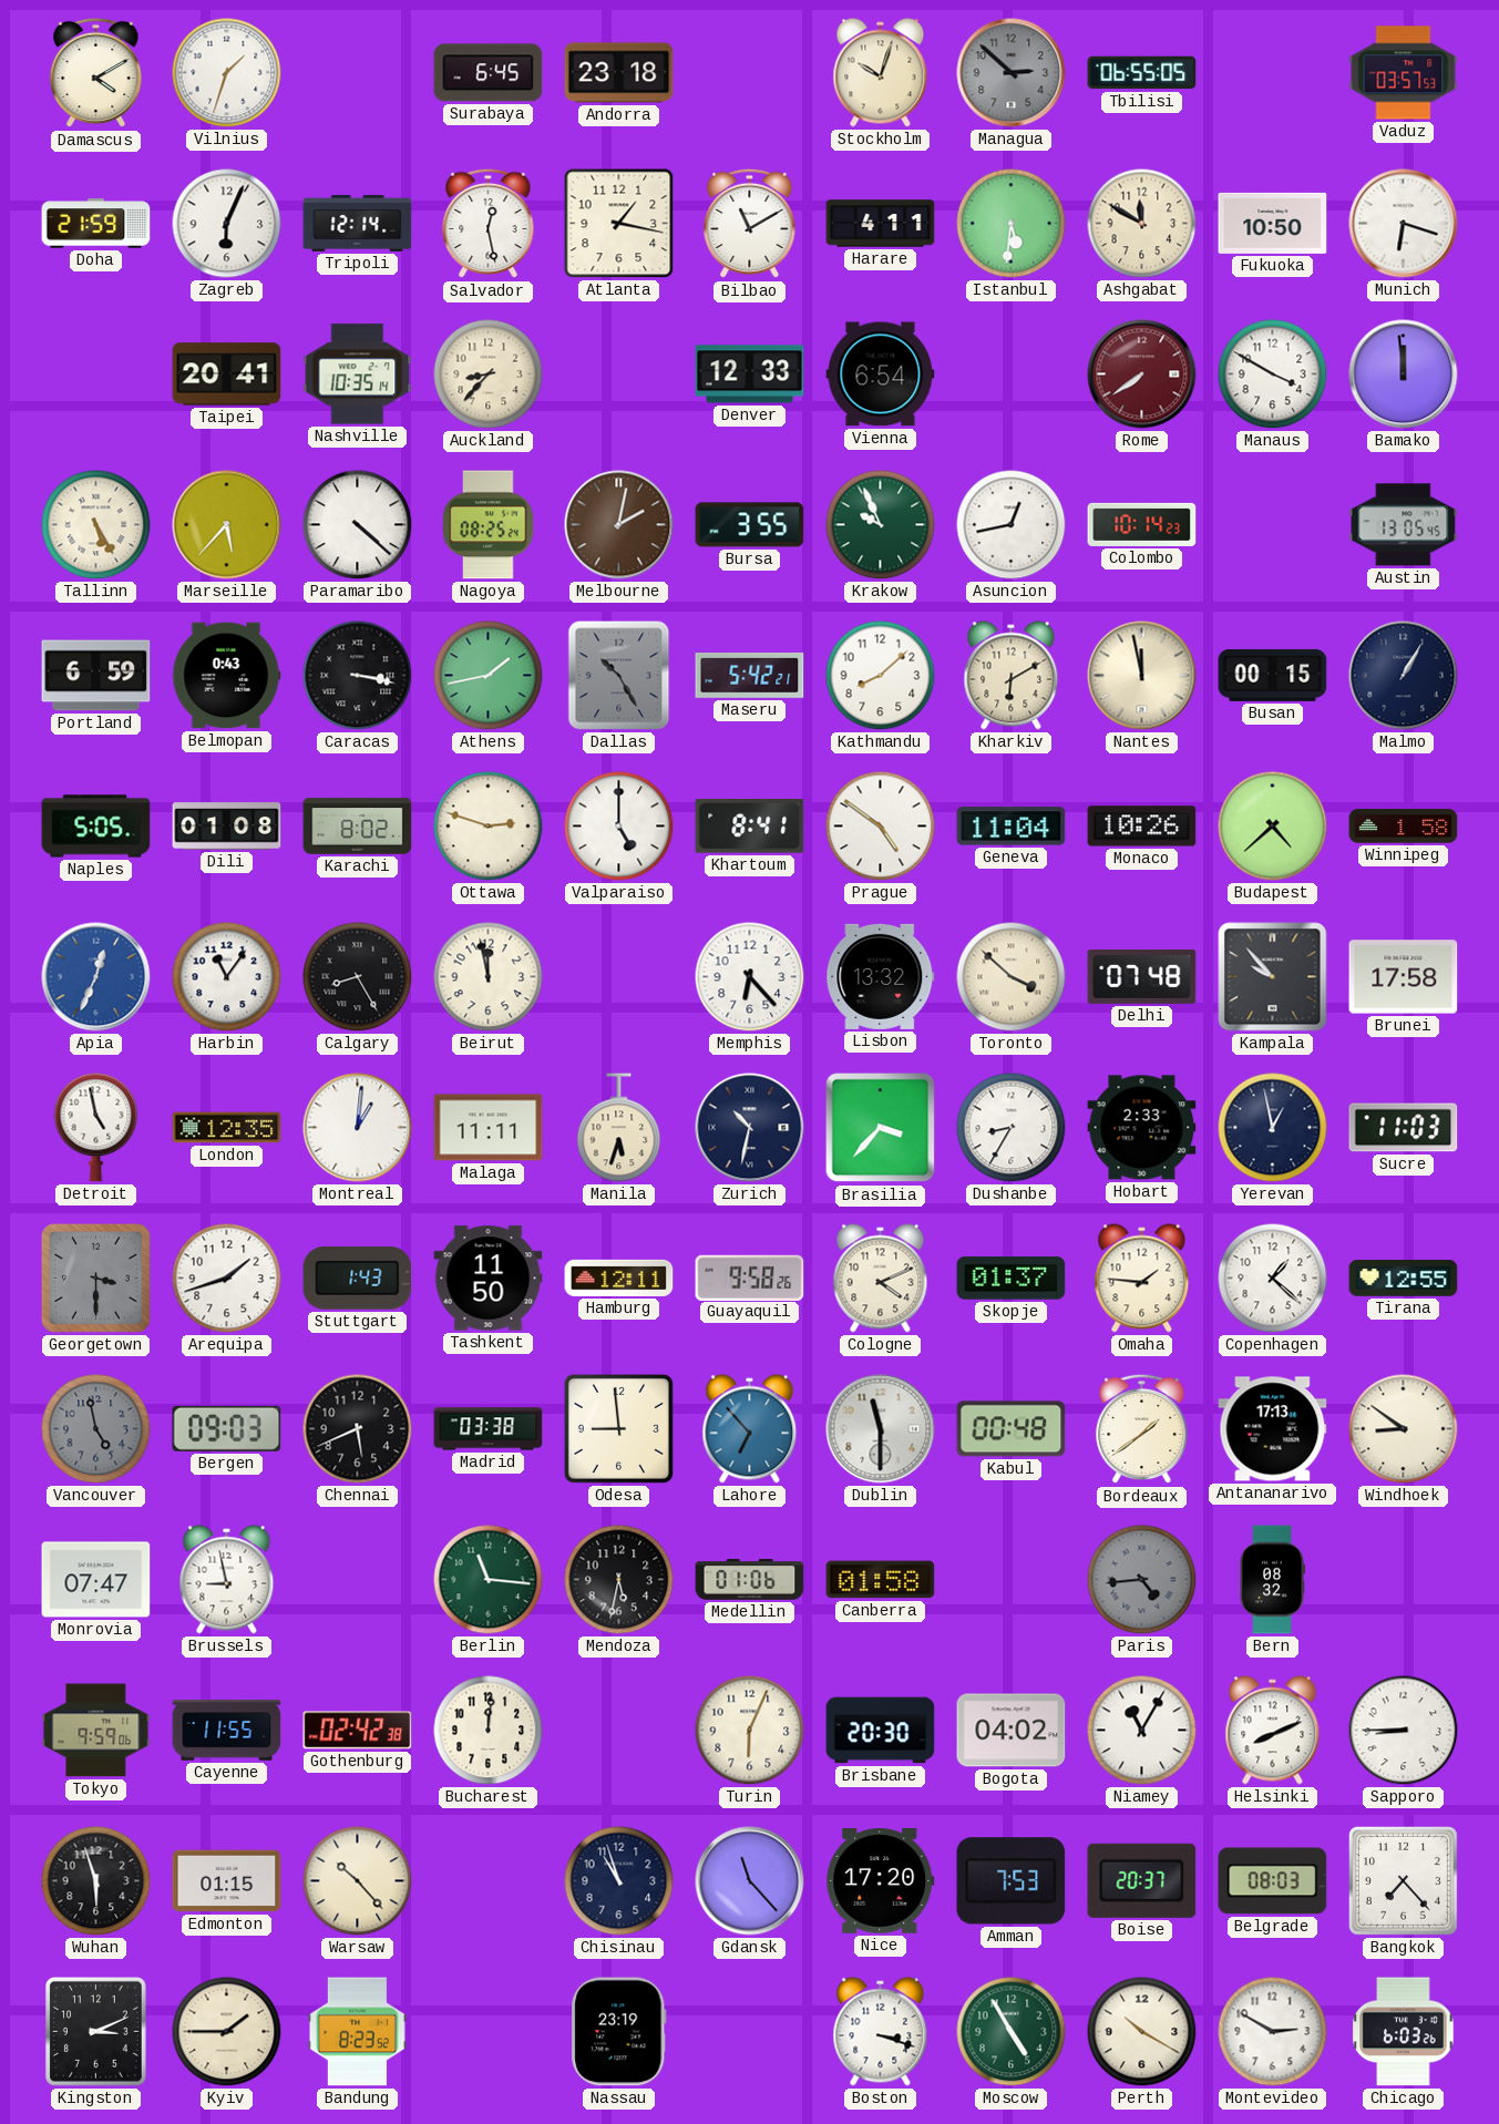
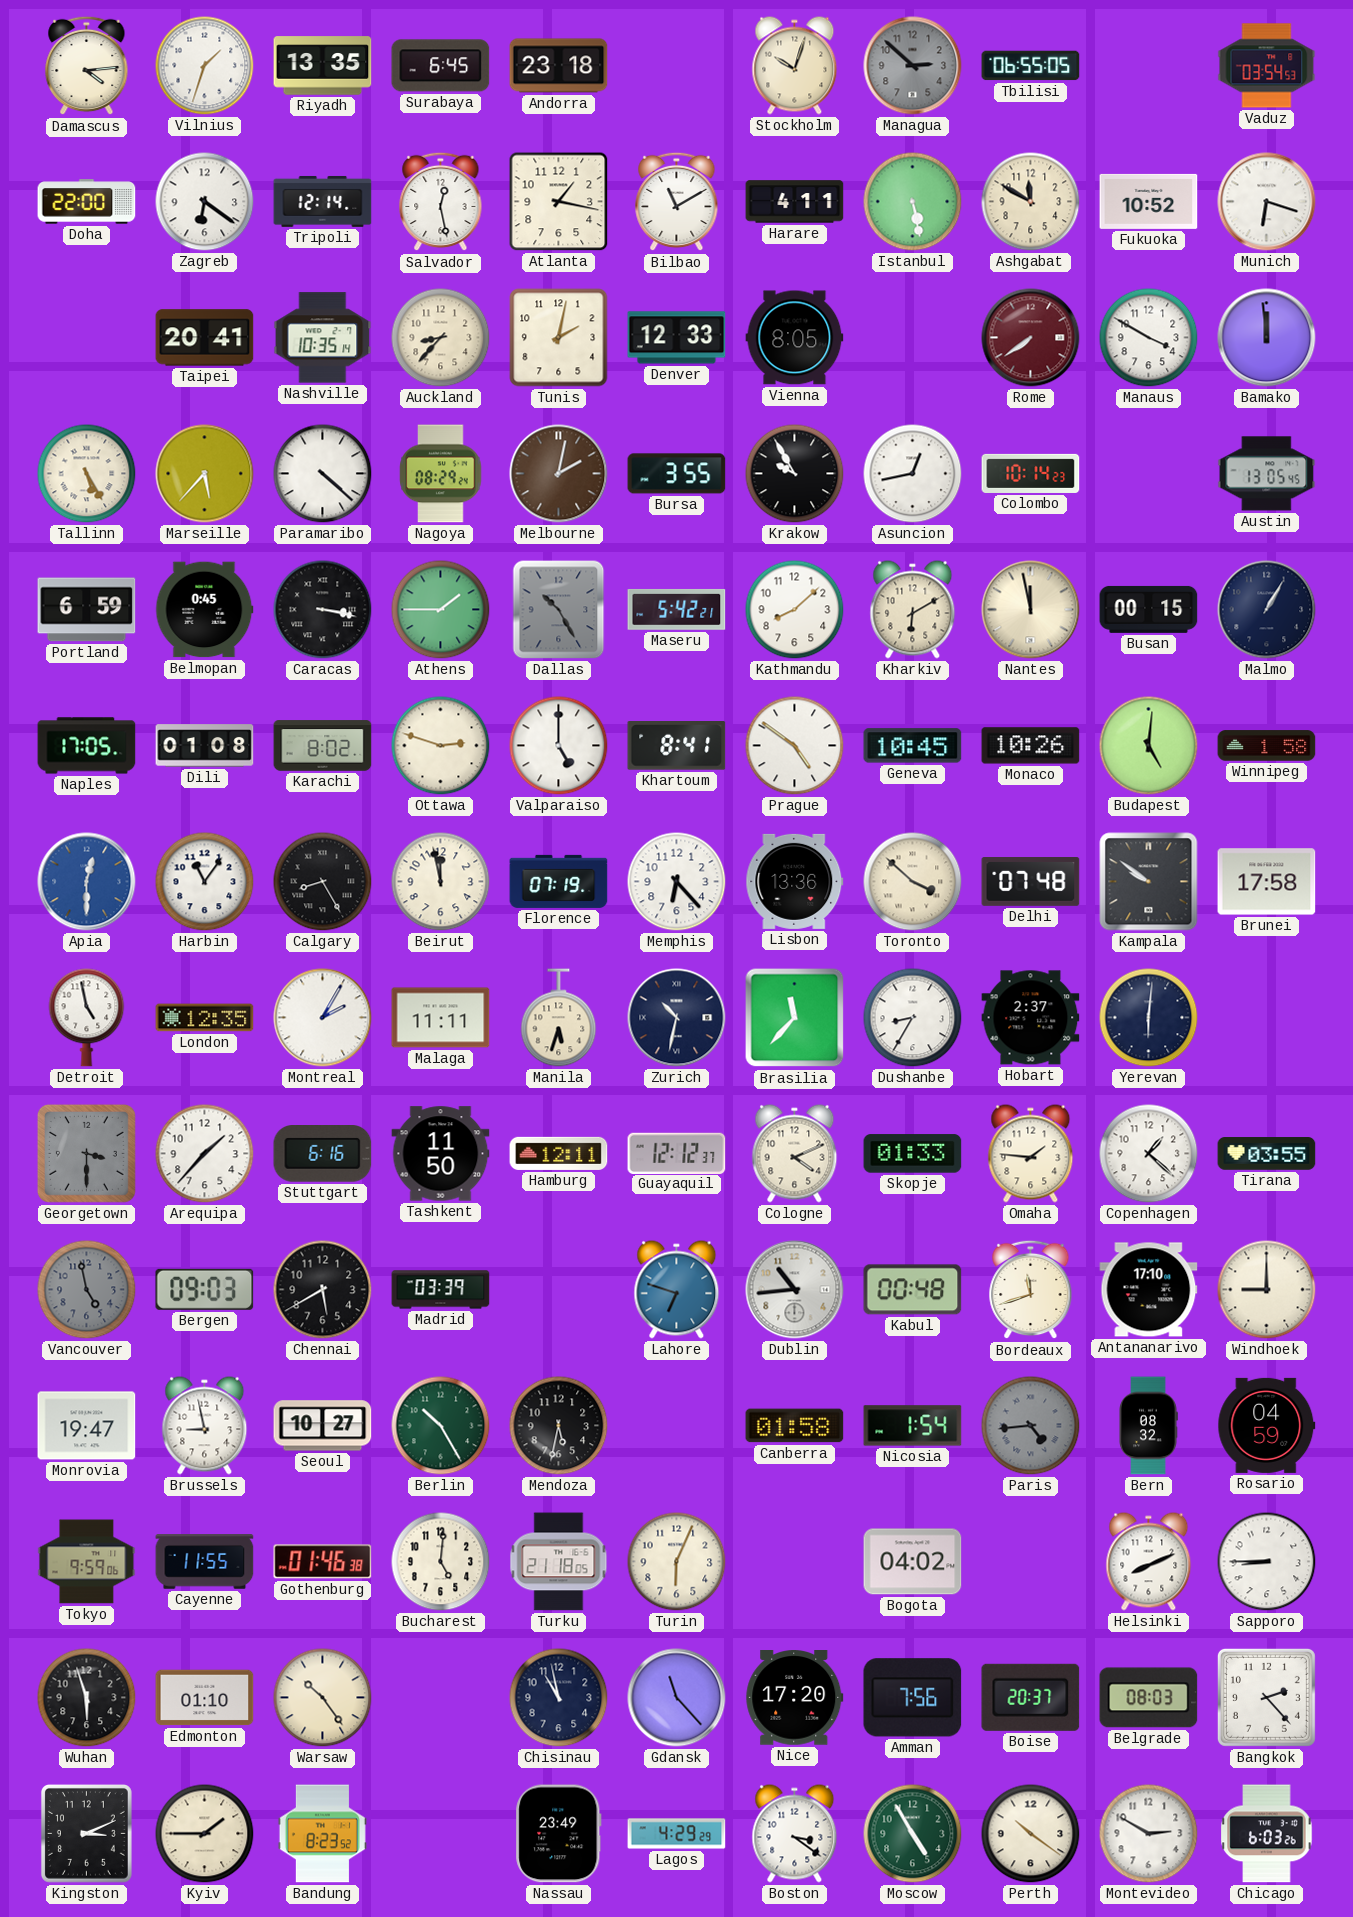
Damascus: 4:10 -> 4:14
Riyadh: none -> 13:35
Vaduz: 03:57 -> 03:54
Doha: 21:59 -> 22:00
Zagreb: 6:04 -> 6:21
Istanbul: 5:31 -> 5:28
Fukuoka: 10:50 -> 10:52
Tunis: none -> 2:02
Vienna: 6:54 -> 8:05
Nagoya: 08:25 -> 08:29
Krakow: 9:56 -> 9:55
Krakow dial: green -> black
Belmopan: 0:43 -> 0:45
Athens: 1:43 -> 1:45
Naples: 5:05 -> 17:05
Geneva: 11:04 -> 10:45
Budapest: 4:38 -> 5:01
Apia: 12:34 -> 12:30
Florence: none -> 07:19
Lisbon: 13:32 -> 13:36
Kampala: 9:53 -> 9:51
Montreal: 1:01 -> 2:05
Brasilia: 3:37 -> 11:37
Hobart: 2:33 -> 2:37
Yerevan: 12:58 -> 6:01
Sucre: 11:03 -> none
Arequipa: 1:42 -> 1:37
Stuttgart: 1:43 -> 6:16
Guayaquil: 9:58 -> 12:12
Skopje: 01:37 -> 01:33
Tirana: 12:55 -> 03:55
Chennai: 5:41 -> 5:40
Madrid: 03:38 -> 03:39
Odesa: 8:59 -> none
Lahore: 6:53 -> 6:48
Dublin: 11:30 -> 10:44
Bordeaux: 1:39 -> 11:42
Antananarivo: 17:13 -> 17:10
Windhoek: 8:51 -> 9:00
Monrovia: 07:47 -> 19:47
Seoul: none -> 10:27
Berlin: 11:16 -> 10:25
Medellin: 01:06 -> none
Nicosia: none -> 1:54
Rosario: none -> 04:59
Gothenburg: 02:42 -> 01:46
Bucharest: 12:01 -> 5:01
Turku: none -> 21:18
Brisbane: 20:30 -> none
Niamey: 11:05 -> none
Edmonton: 01:15 -> 01:10
Warsaw: 10:23 -> 10:24
Chisinau: 10:57 -> 10:58
Amman: 7:53 -> 7:56
Bangkok: 7:23 -> 2:23
Nassau: 23:19 -> 23:49
Lagos: none -> 4:29
Boston: 3:18 -> 3:21
Perth: 10:20 -> 10:21
